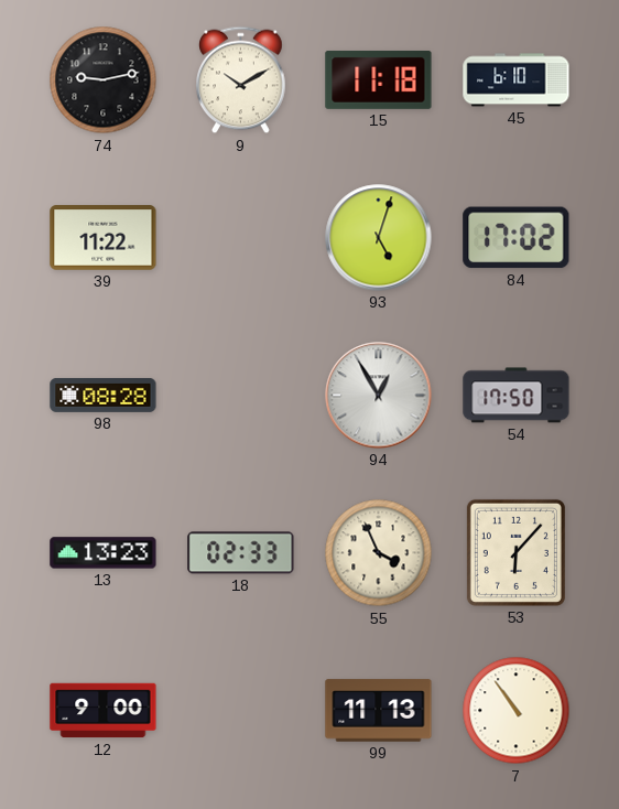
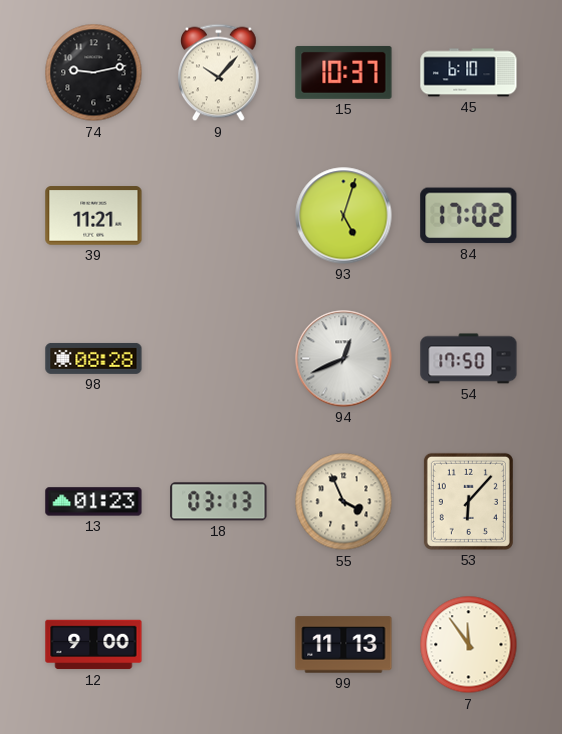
9: 10:10 -> 10:07
15: 11:18 -> 10:37
39: 11:22 -> 11:21
94: 12:55 -> 12:41
13: 13:23 -> 01:23
18: 02:33 -> 03:13
7: 10:54 -> 11:54
